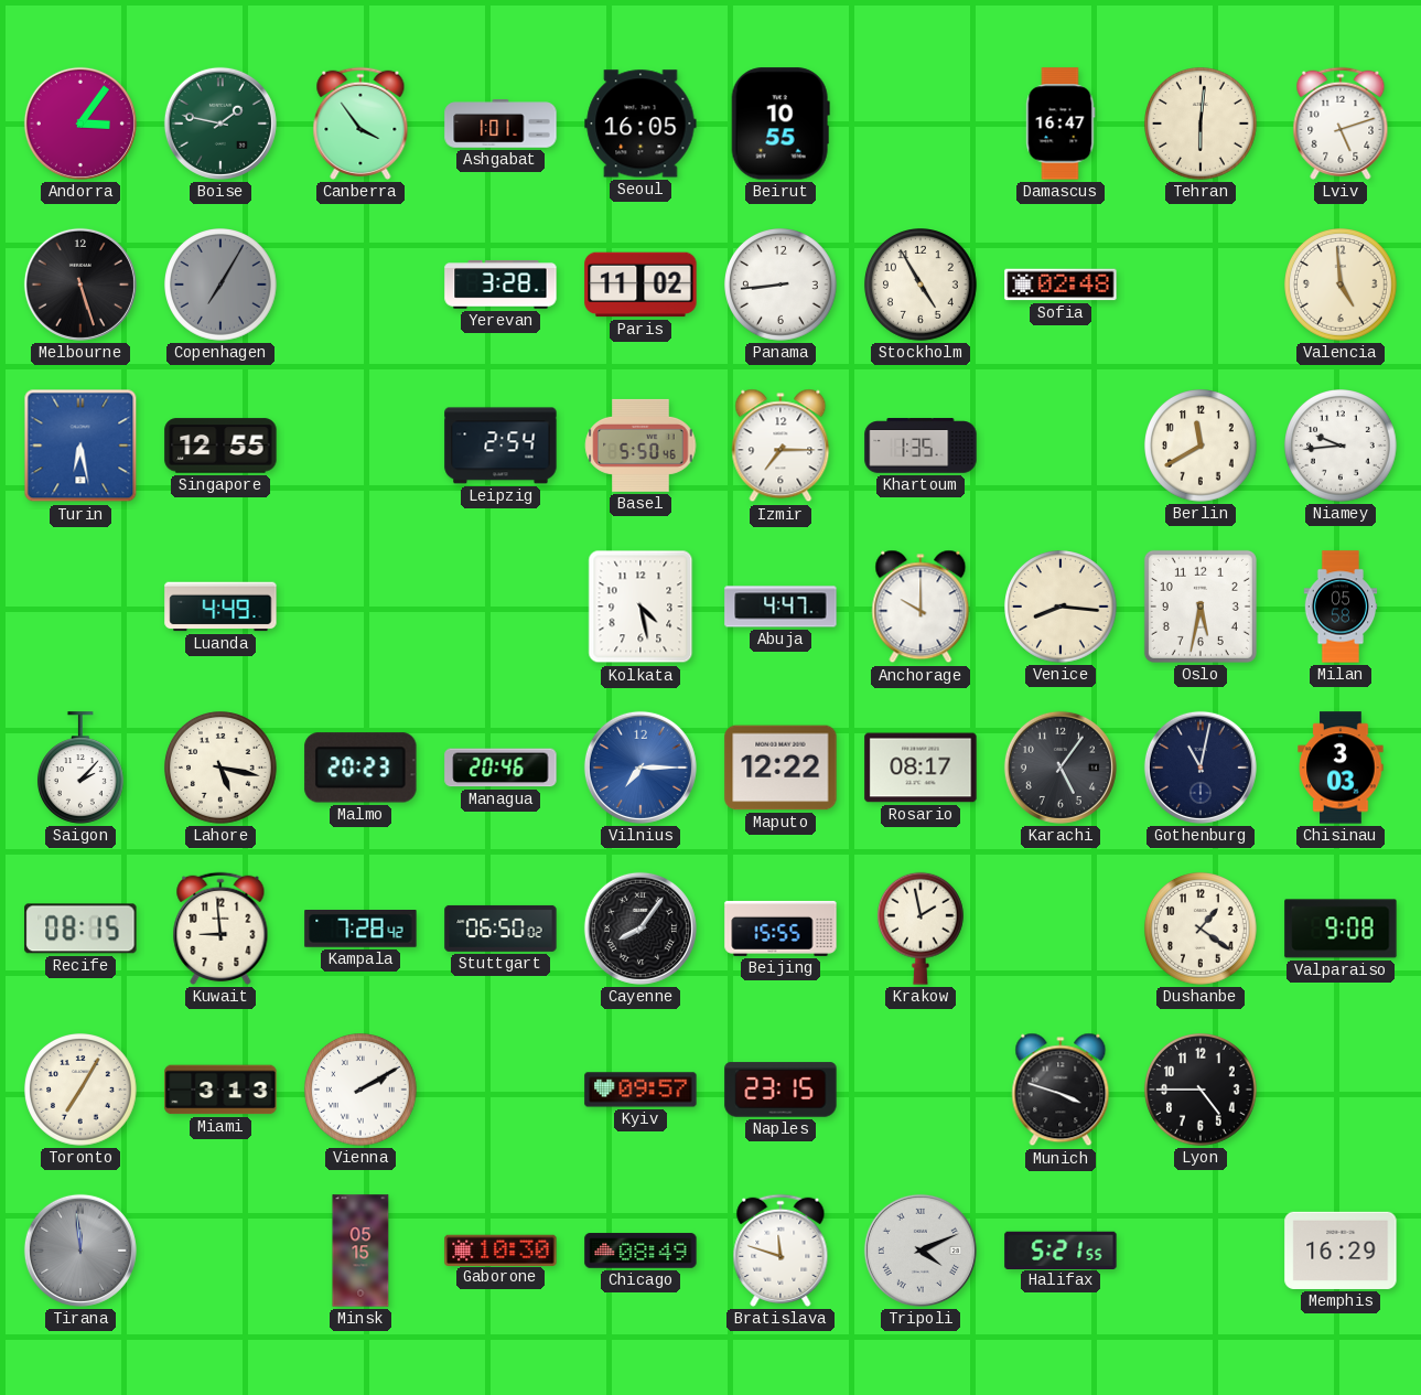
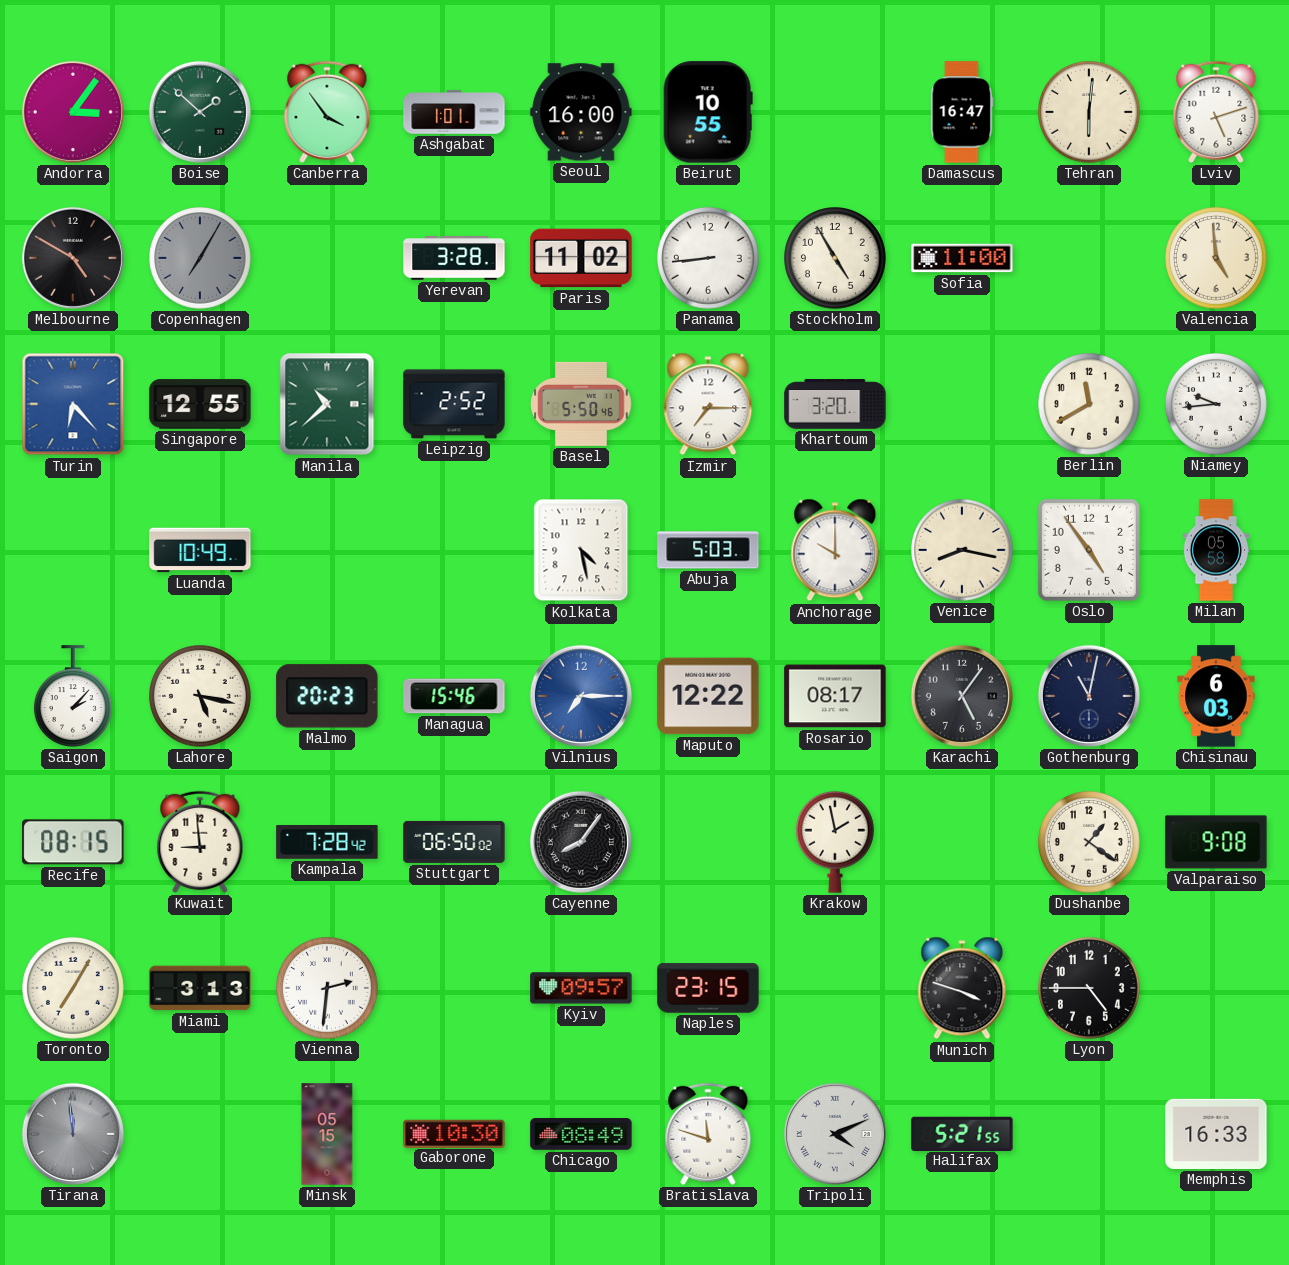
Boise: 1:47 -> 1:52
Seoul: 16:05 -> 16:00
Melbourne: 5:27 -> 4:50
Sofia: 02:48 -> 11:00
Turin: 6:28 -> 6:23
Manila: none -> 10:38
Leipzig: 2:54 -> 2:52
Khartoum: 1:35 -> 3:20
Luanda: 4:49 -> 10:49
Abuja: 4:47 -> 5:03
Venice: 8:16 -> 8:17
Oslo: 5:32 -> 4:54
Managua: 20:46 -> 15:46
Chisinau: 3:03 -> 6:03
Beijing: 15:55 -> none
Vienna: 2:10 -> 2:31
Memphis: 16:29 -> 16:33
